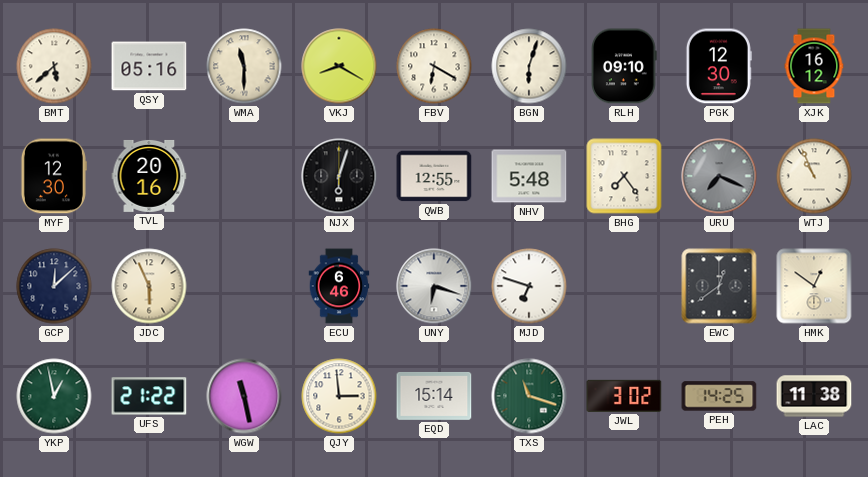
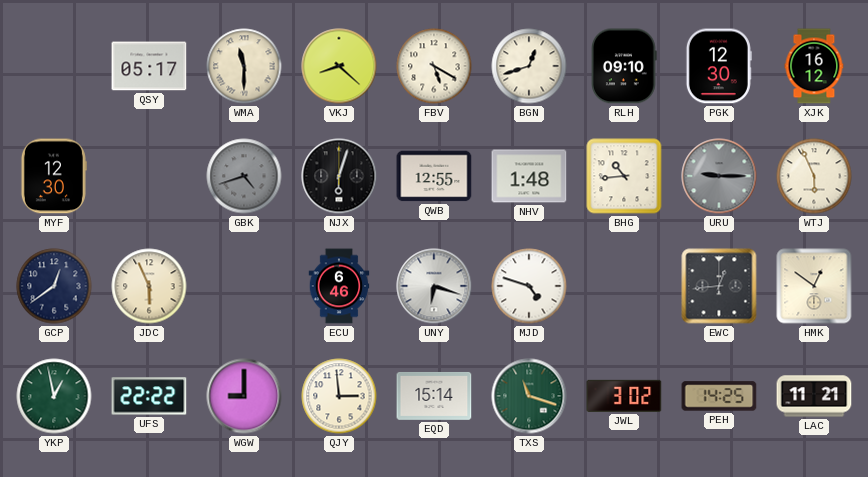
BMT: 5:38 -> none
QSY: 05:16 -> 05:17
VKJ: 8:20 -> 8:22
FBV: 6:20 -> 5:20
BGN: 6:03 -> 12:42
TVL: 20:16 -> none
GBK: none -> 4:42
NHV: 5:48 -> 1:48
BHG: 7:24 -> 10:44
URU: 7:19 -> 9:15
WTJ: 10:56 -> 5:56
GCP: 12:08 -> 12:39
MJD: 6:48 -> 4:48
EWC: 12:39 -> 12:44
UFS: 21:22 -> 22:22
WGW: 11:28 -> 9:00
LAC: 11:38 -> 11:21
